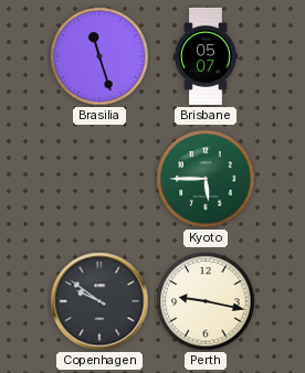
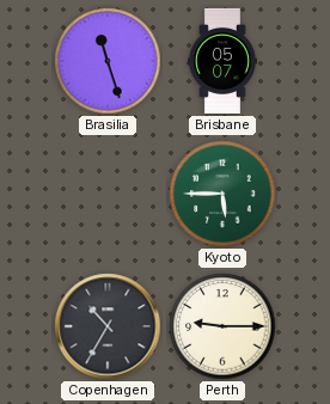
Copenhagen: 9:51 -> 10:35
Perth: 9:17 -> 9:15
